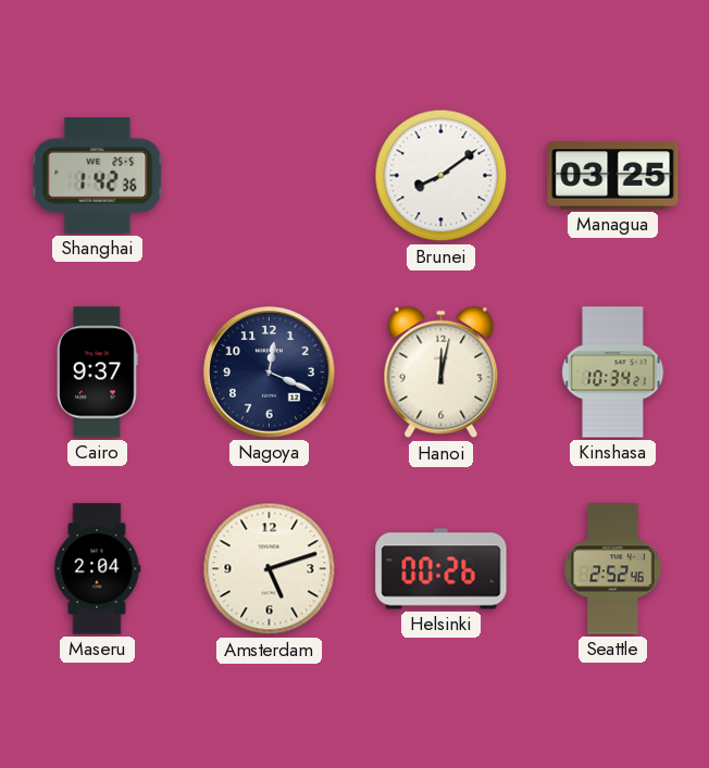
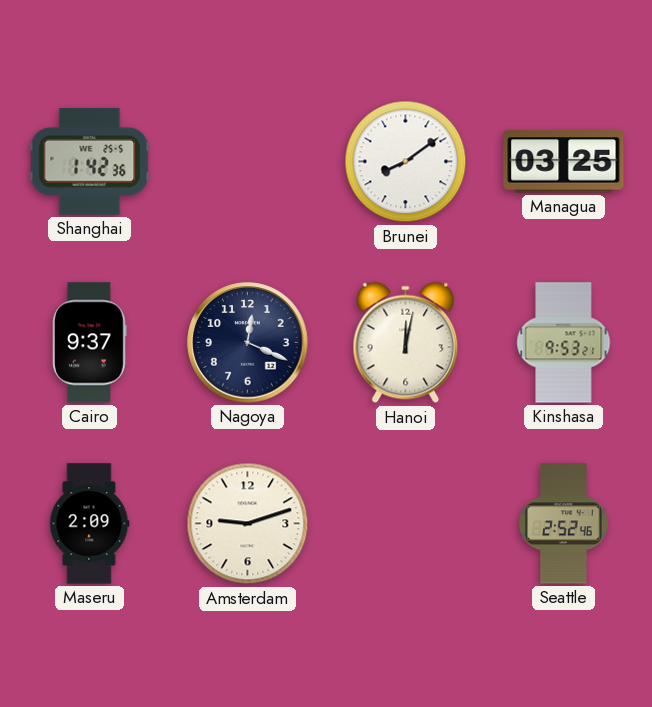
Kinshasa: 10:34 -> 9:53
Maseru: 2:04 -> 2:09
Amsterdam: 5:12 -> 9:12
Helsinki: 00:26 -> none
